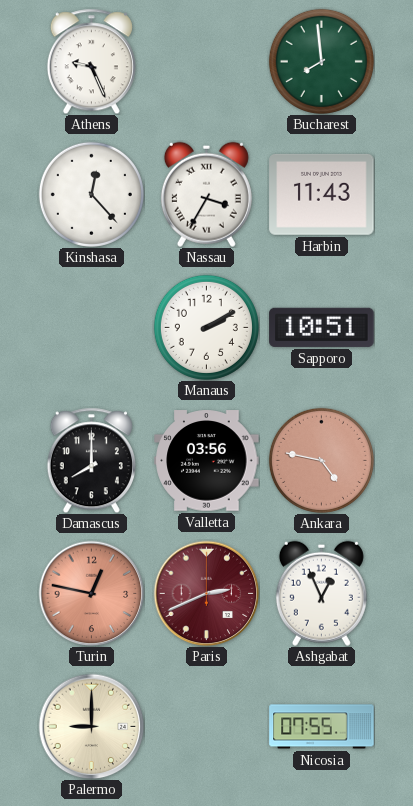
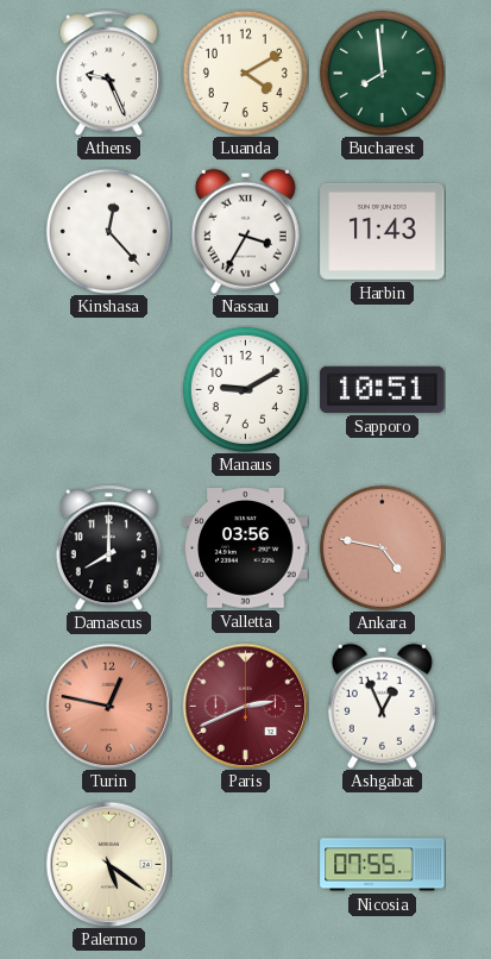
Luanda: none -> 4:10
Manaus: 2:10 -> 9:10
Palermo: 9:00 -> 5:21
